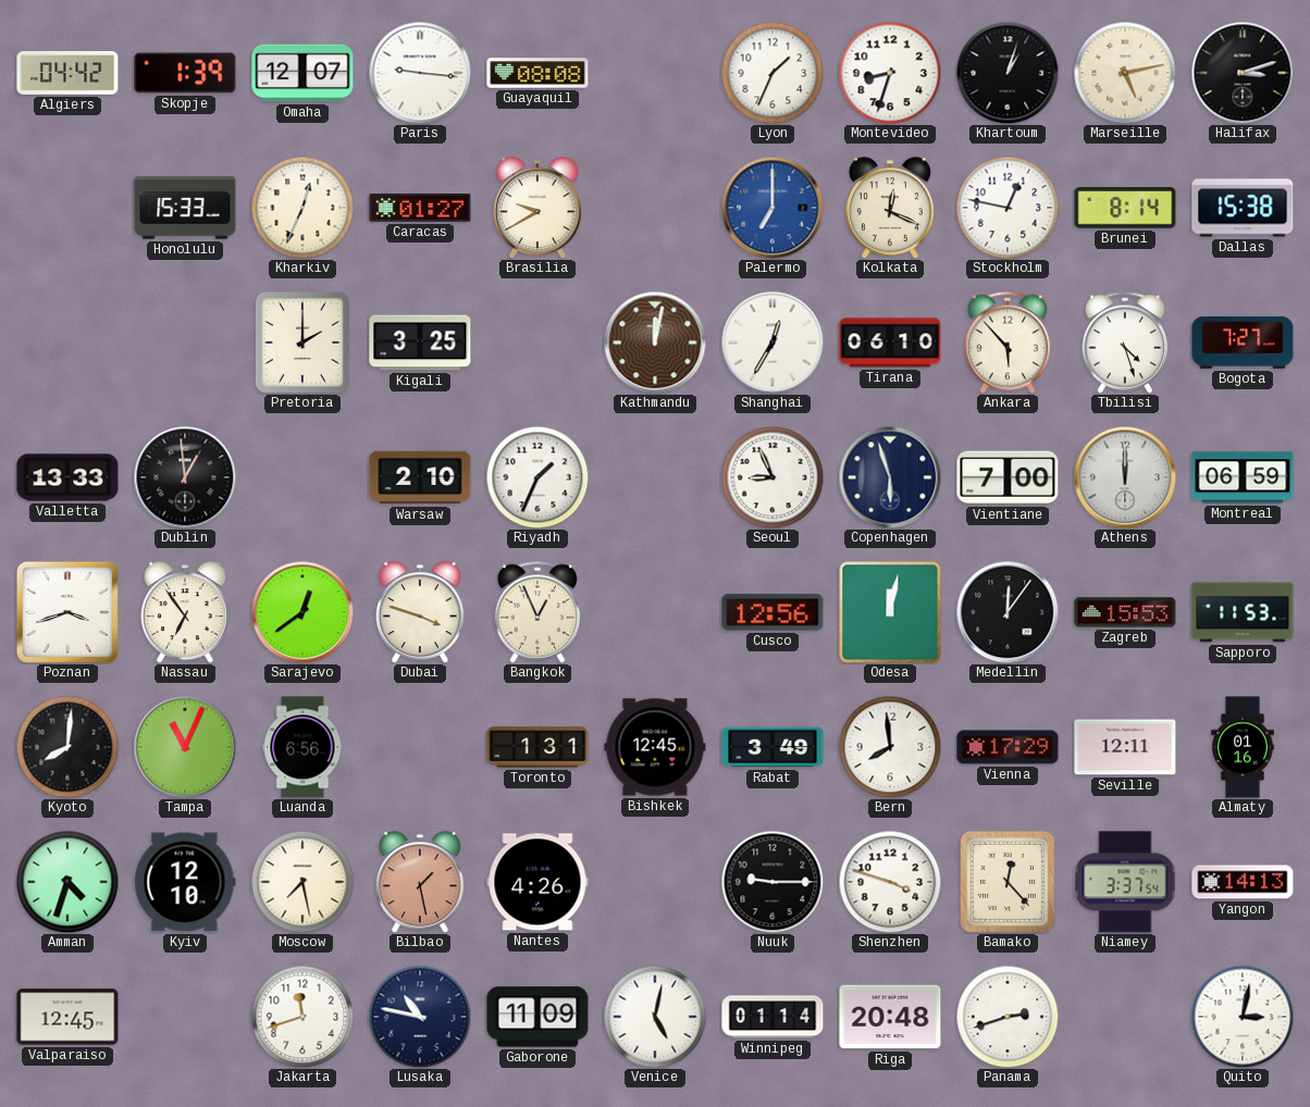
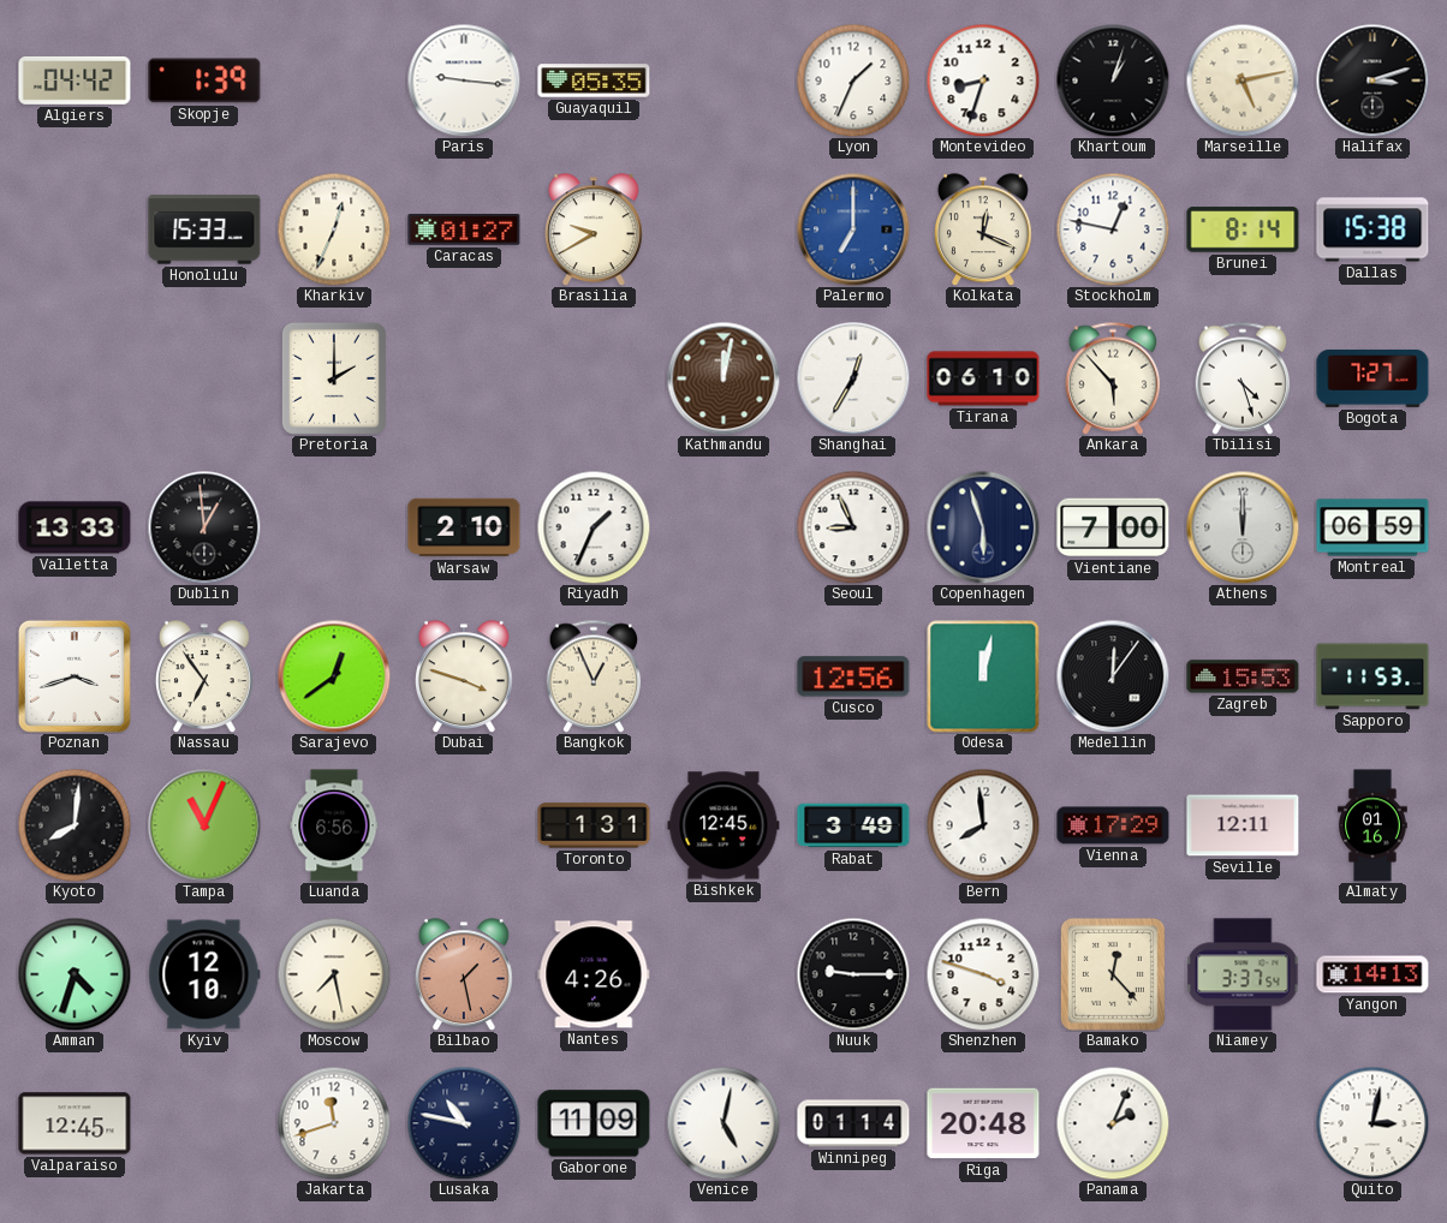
Omaha: 12:07 -> none
Guayaquil: 08:08 -> 05:35
Kigali: 3:25 -> none
Panama: 2:42 -> 2:04
